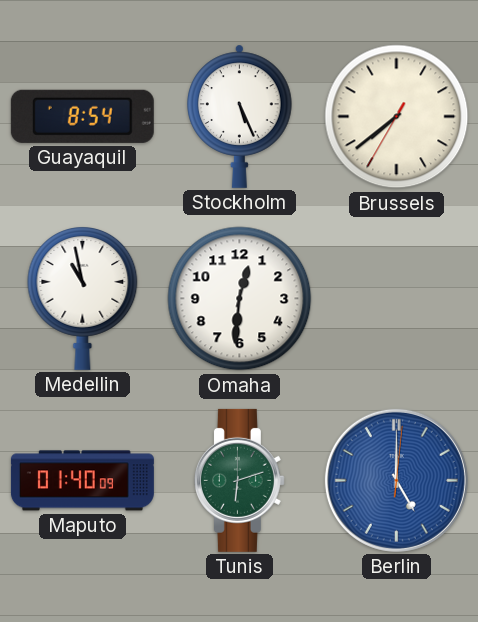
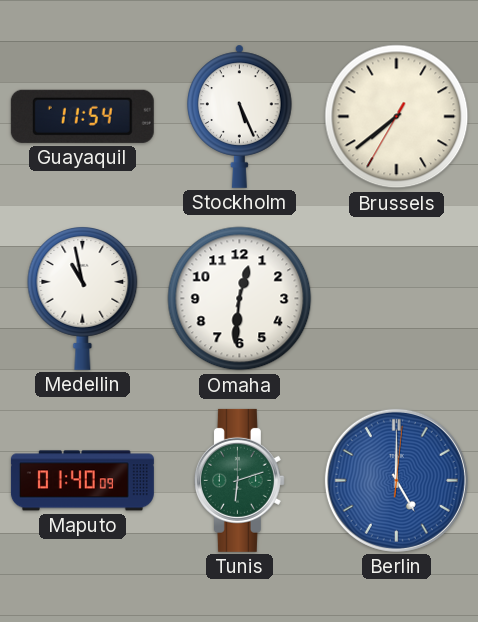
Guayaquil: 8:54 -> 11:54
